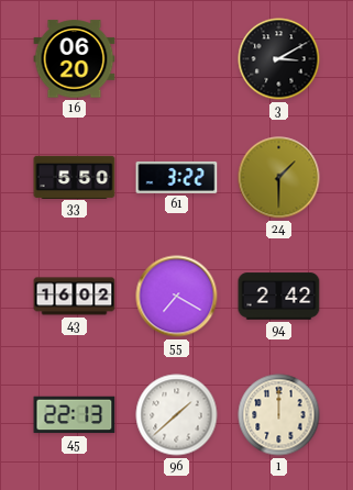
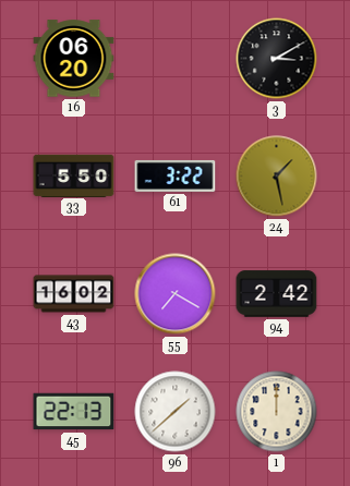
24: 1:30 -> 1:28
